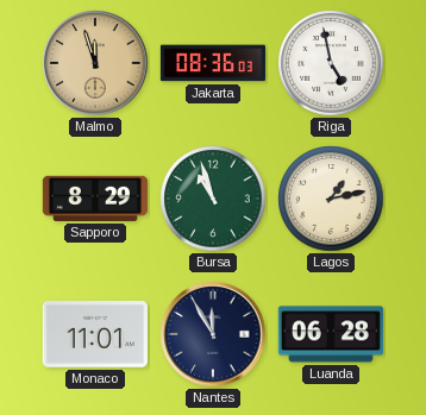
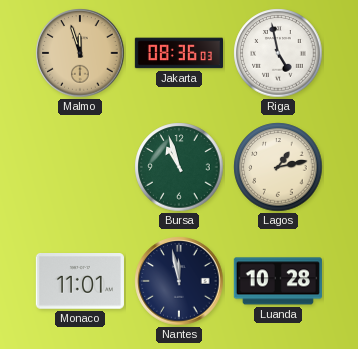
Sapporo: 8:29 -> none
Nantes: 11:55 -> 11:58
Luanda: 06:28 -> 10:28
